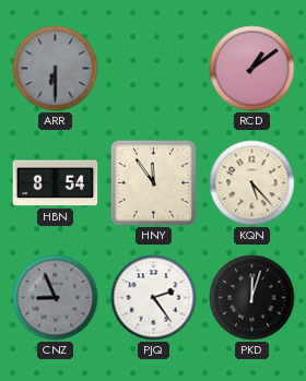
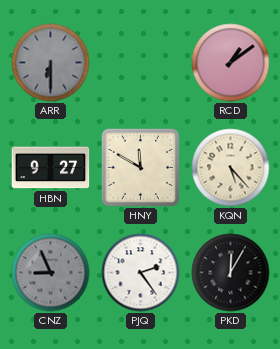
HBN: 8:54 -> 9:27
HNY: 11:54 -> 11:50
PKD: 12:03 -> 12:05
